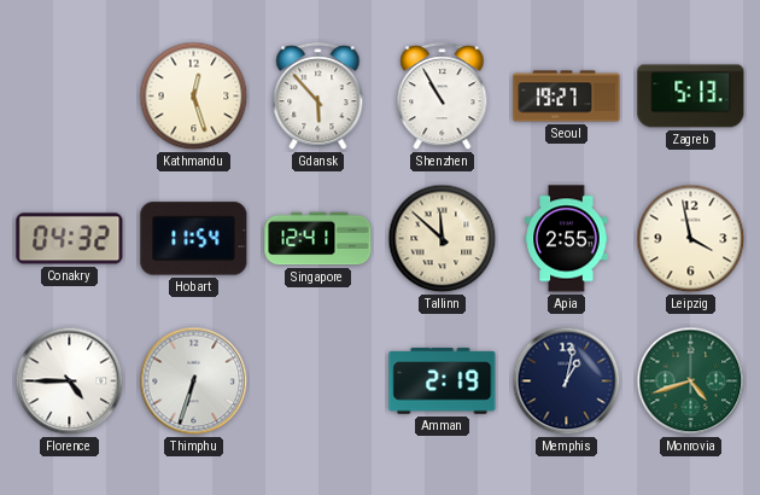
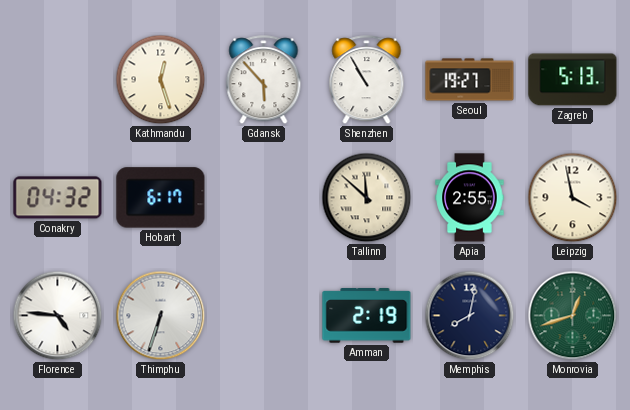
Hobart: 11:54 -> 6:17
Singapore: 12:41 -> none
Florence: 4:45 -> 4:46
Memphis: 1:02 -> 8:02
Monrovia: 4:42 -> 12:42
